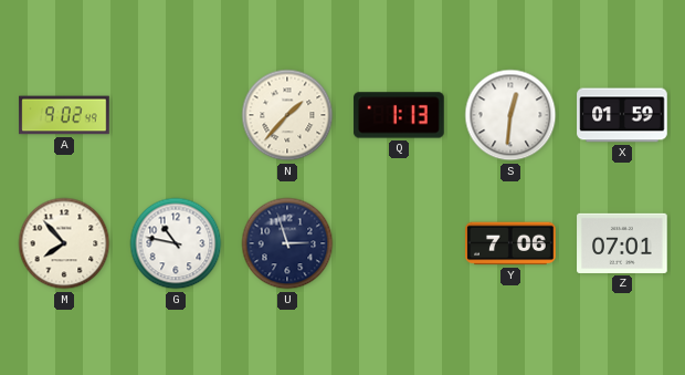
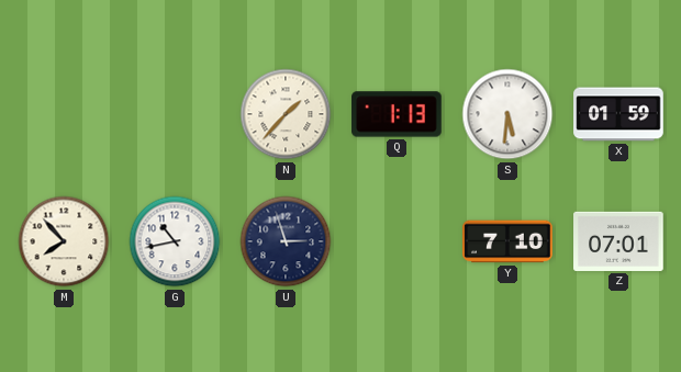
A: 9:02 -> none
S: 12:31 -> 5:31
G: 10:47 -> 10:43
Y: 7:06 -> 7:10
